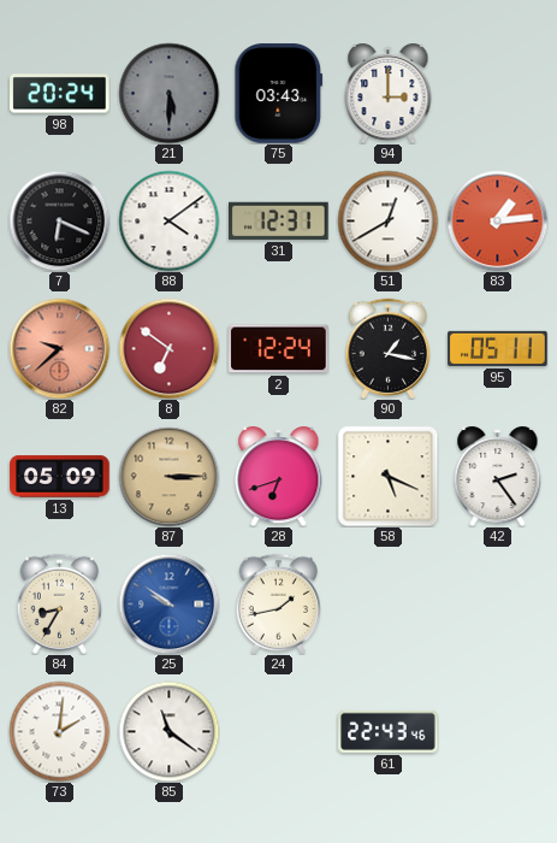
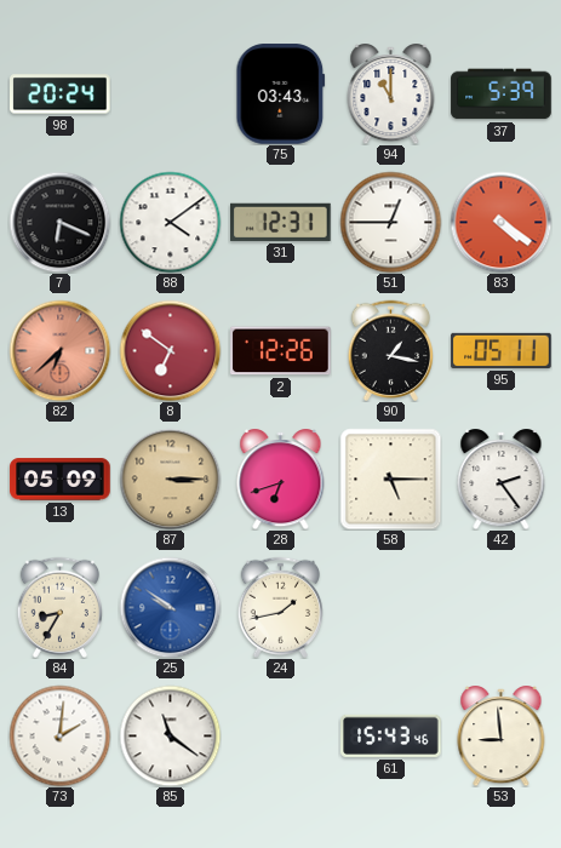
21: 5:30 -> none
94: 3:00 -> 11:00
37: none -> 5:39
51: 12:40 -> 12:45
83: 1:14 -> 4:21
82: 9:38 -> 6:38
2: 12:24 -> 12:26
58: 5:19 -> 5:15
61: 22:43 -> 15:43
53: none -> 8:59
